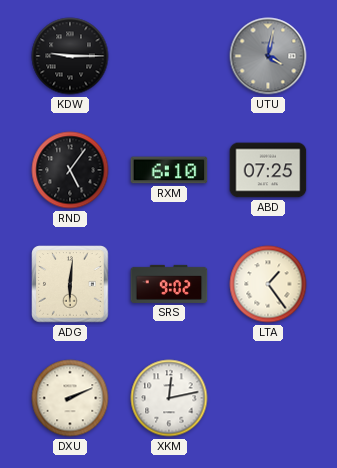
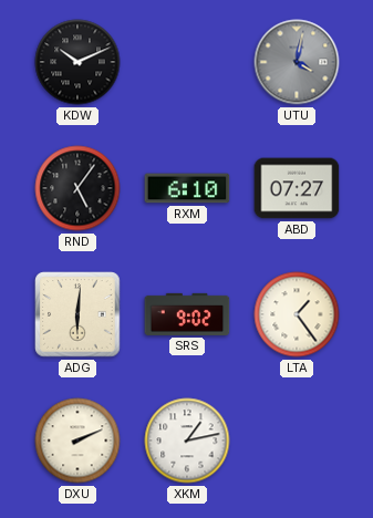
KDW: 9:15 -> 10:11
ABD: 07:25 -> 07:27
XKM: 12:13 -> 1:13
